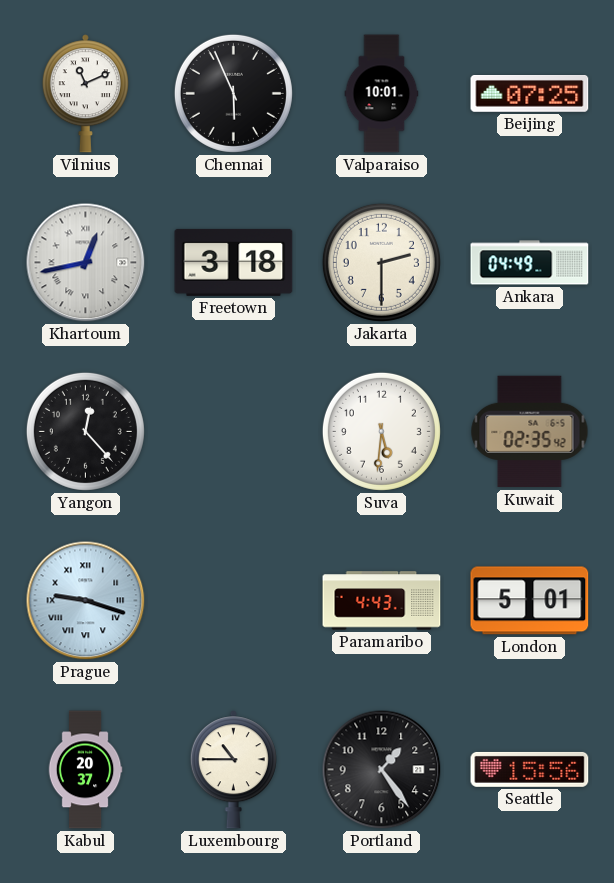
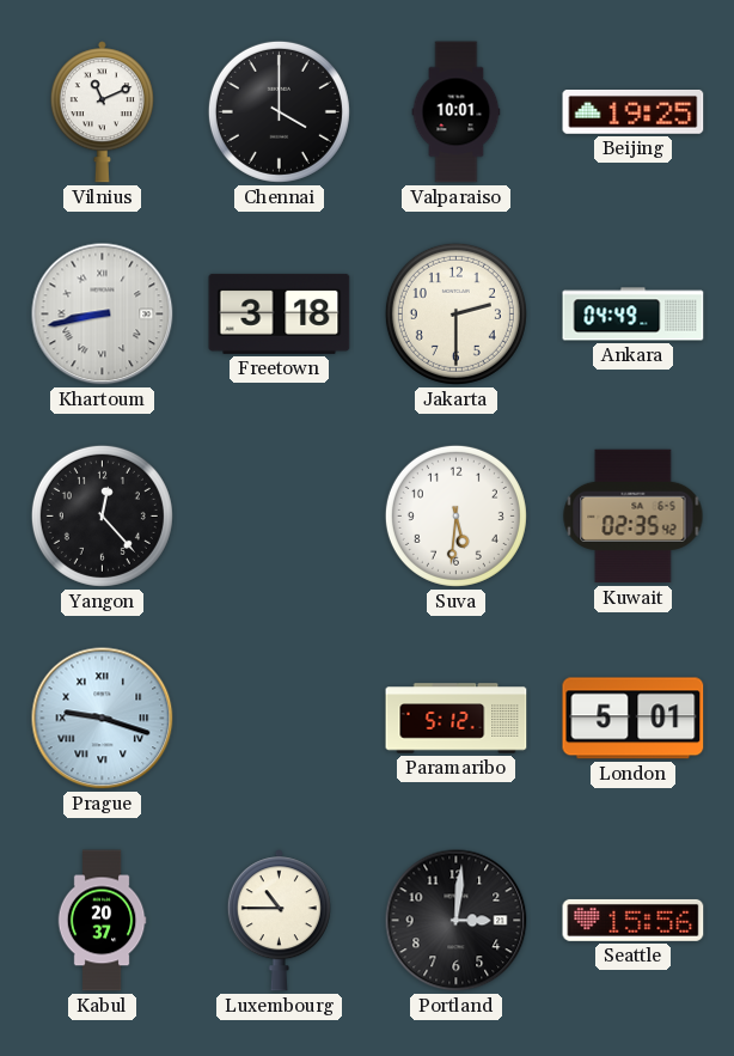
Chennai: 5:56 -> 4:00
Beijing: 07:25 -> 19:25
Khartoum: 12:43 -> 8:43
Paramaribo: 4:43 -> 5:12
Portland: 1:24 -> 3:01
